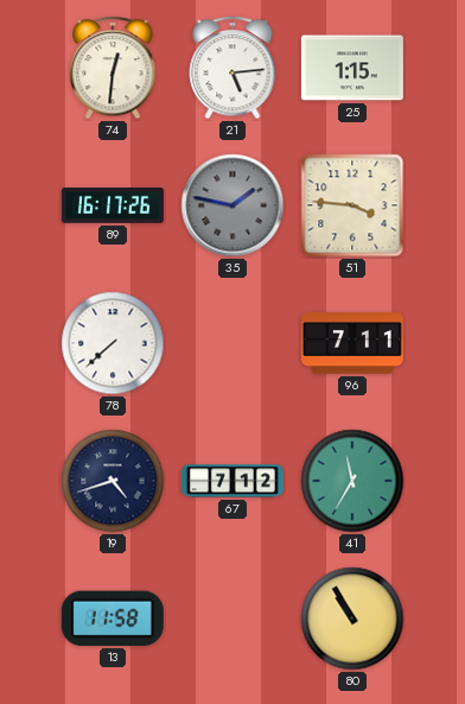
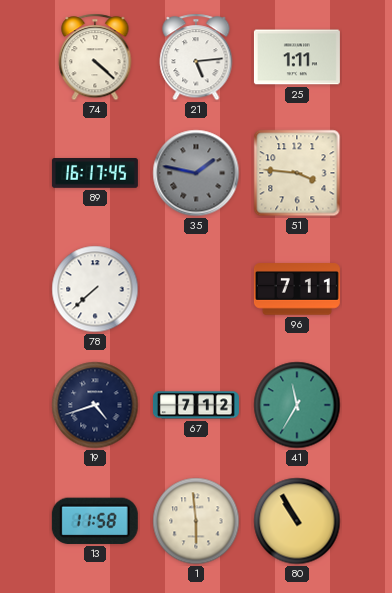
74: 12:31 -> 4:22
25: 1:15 -> 1:11
89: 16:17:26 -> 16:17:45
1: none -> 5:59
